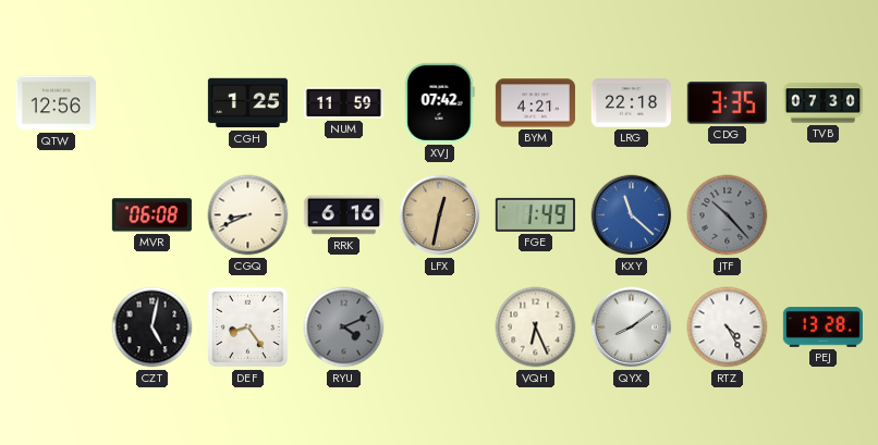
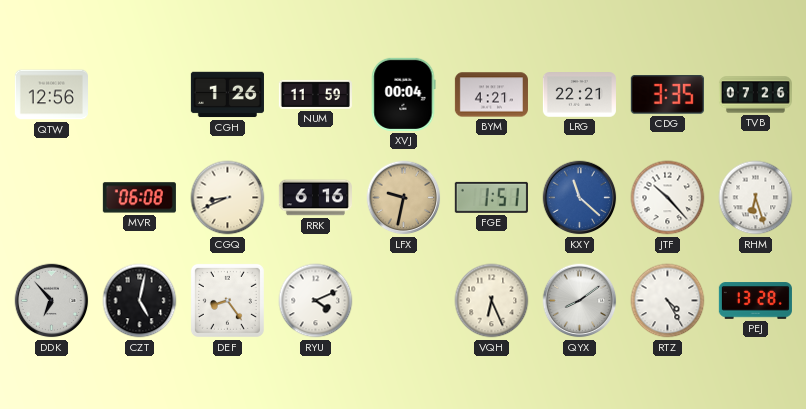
CGH: 1:25 -> 1:26
XVJ: 07:42 -> 00:04
LRG: 22:18 -> 22:21
TVB: 07:30 -> 07:26
LFX: 12:32 -> 9:32
FGE: 1:49 -> 1:51
JTF dial: grey -> white
RHM: none -> 6:27
DDK: none -> 6:53
RYU dial: grey -> white
